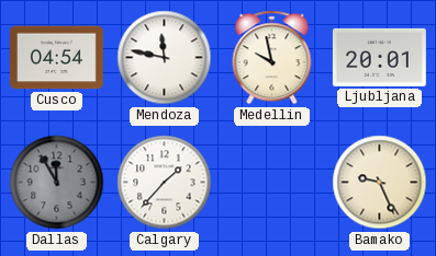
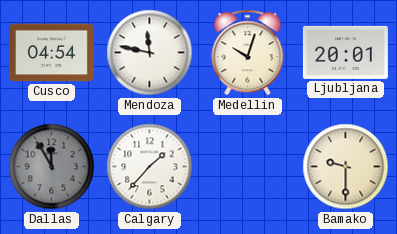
Medellin: 9:58 -> 10:03
Bamako: 9:26 -> 9:30
